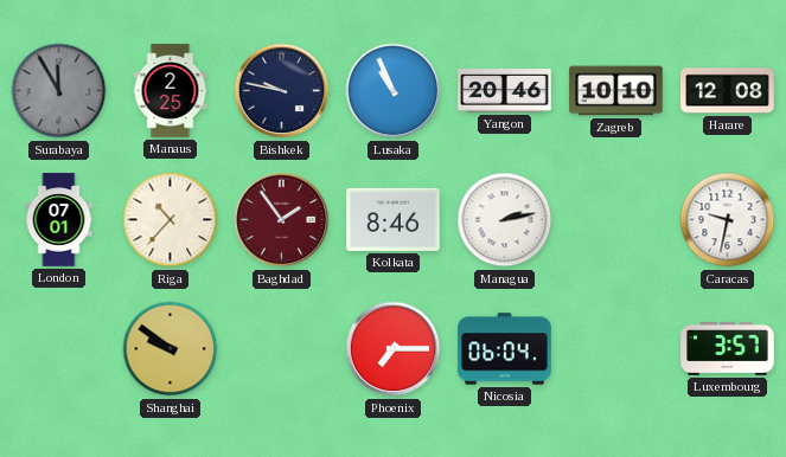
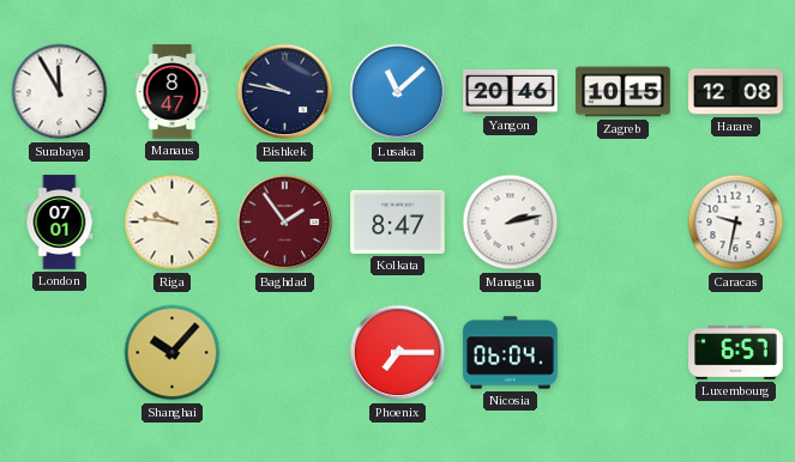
Surabaya dial: grey -> white
Manaus: 2:25 -> 8:47
Lusaka: 10:56 -> 11:08
Zagreb: 10:10 -> 10:15
Riga: 10:37 -> 9:46
Kolkata: 8:46 -> 8:47
Shanghai: 9:51 -> 10:07
Luxembourg: 3:57 -> 6:57
